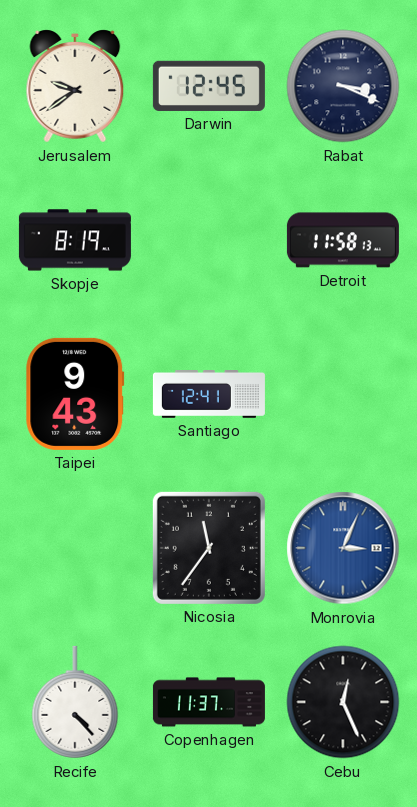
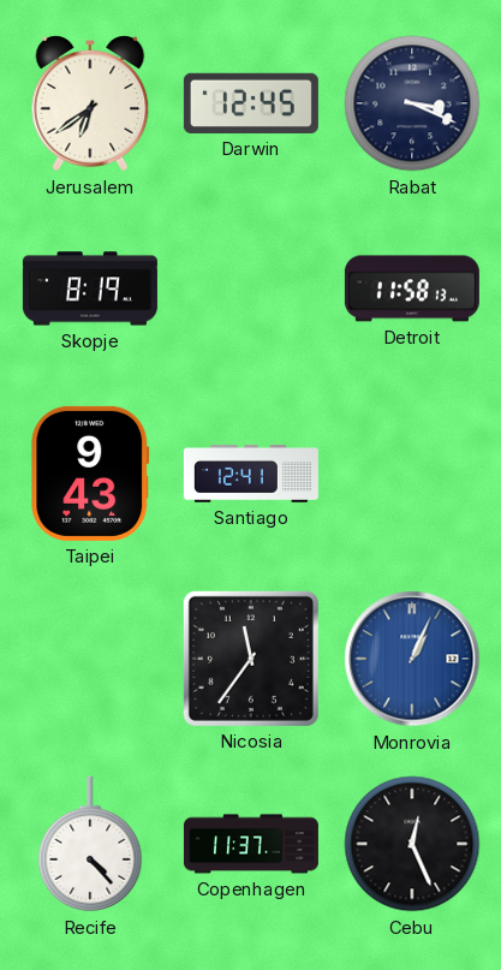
Jerusalem: 9:39 -> 6:39
Monrovia: 3:04 -> 1:04
